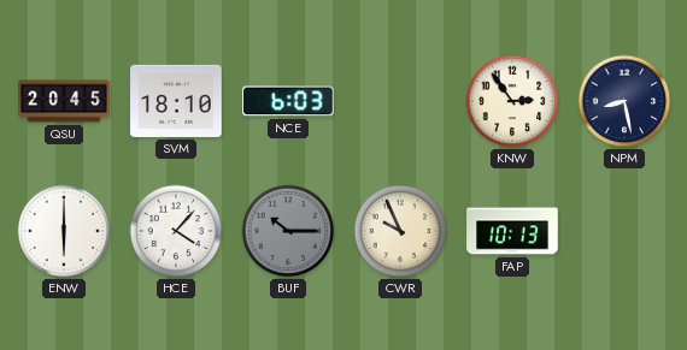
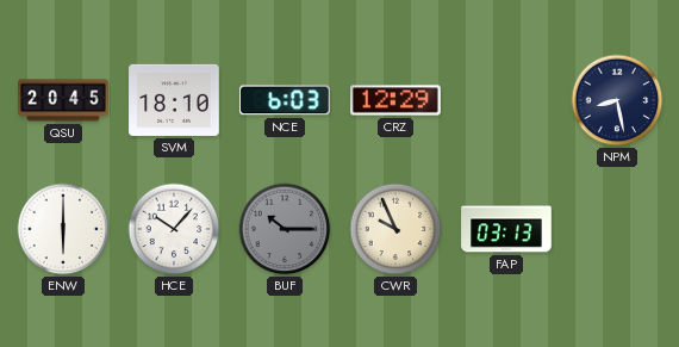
CRZ: none -> 12:29
KNW: 2:54 -> none
HCE: 4:07 -> 10:07
FAP: 10:13 -> 03:13
